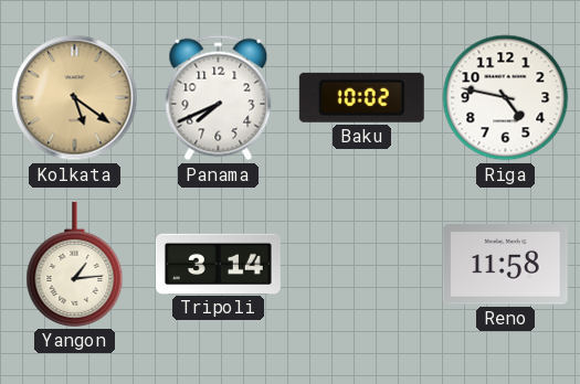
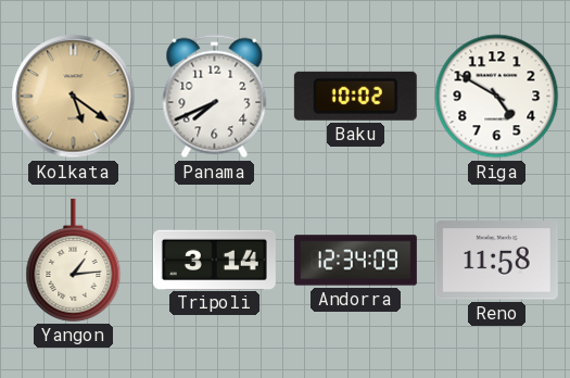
Riga: 4:47 -> 4:50
Andorra: none -> 12:34
